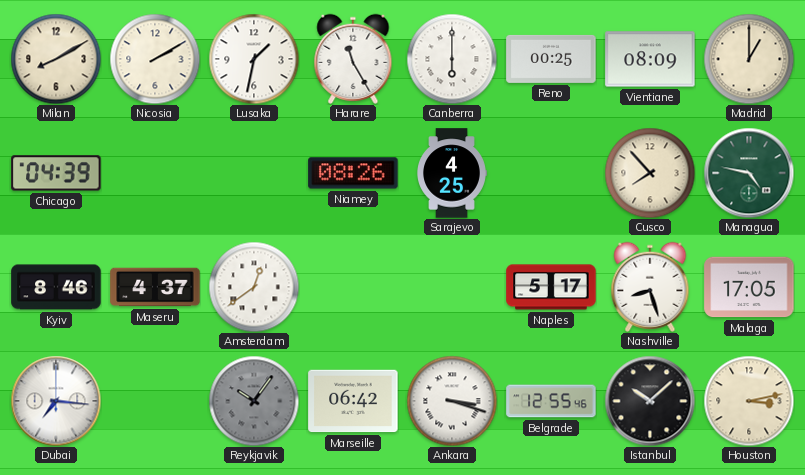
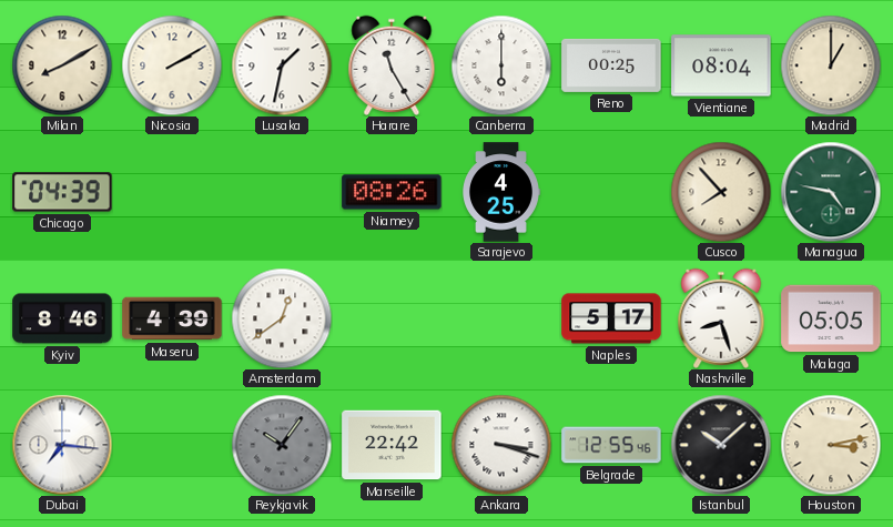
Vientiane: 08:09 -> 08:04
Maseru: 4:37 -> 4:39
Malaga: 17:05 -> 05:05
Marseille: 06:42 -> 22:42
